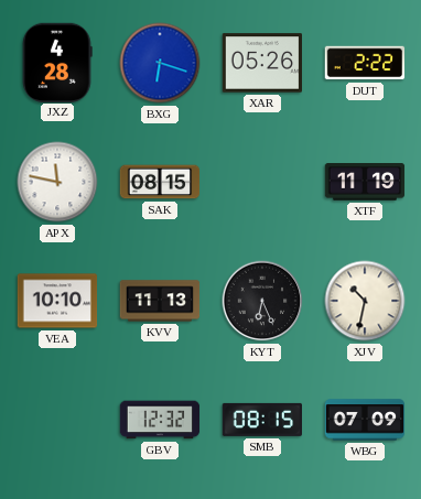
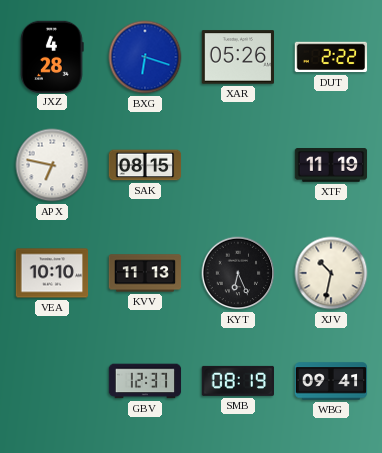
APX: 11:47 -> 6:47
GBV: 12:32 -> 12:37
SMB: 08:15 -> 08:19
WBG: 07:09 -> 09:41
